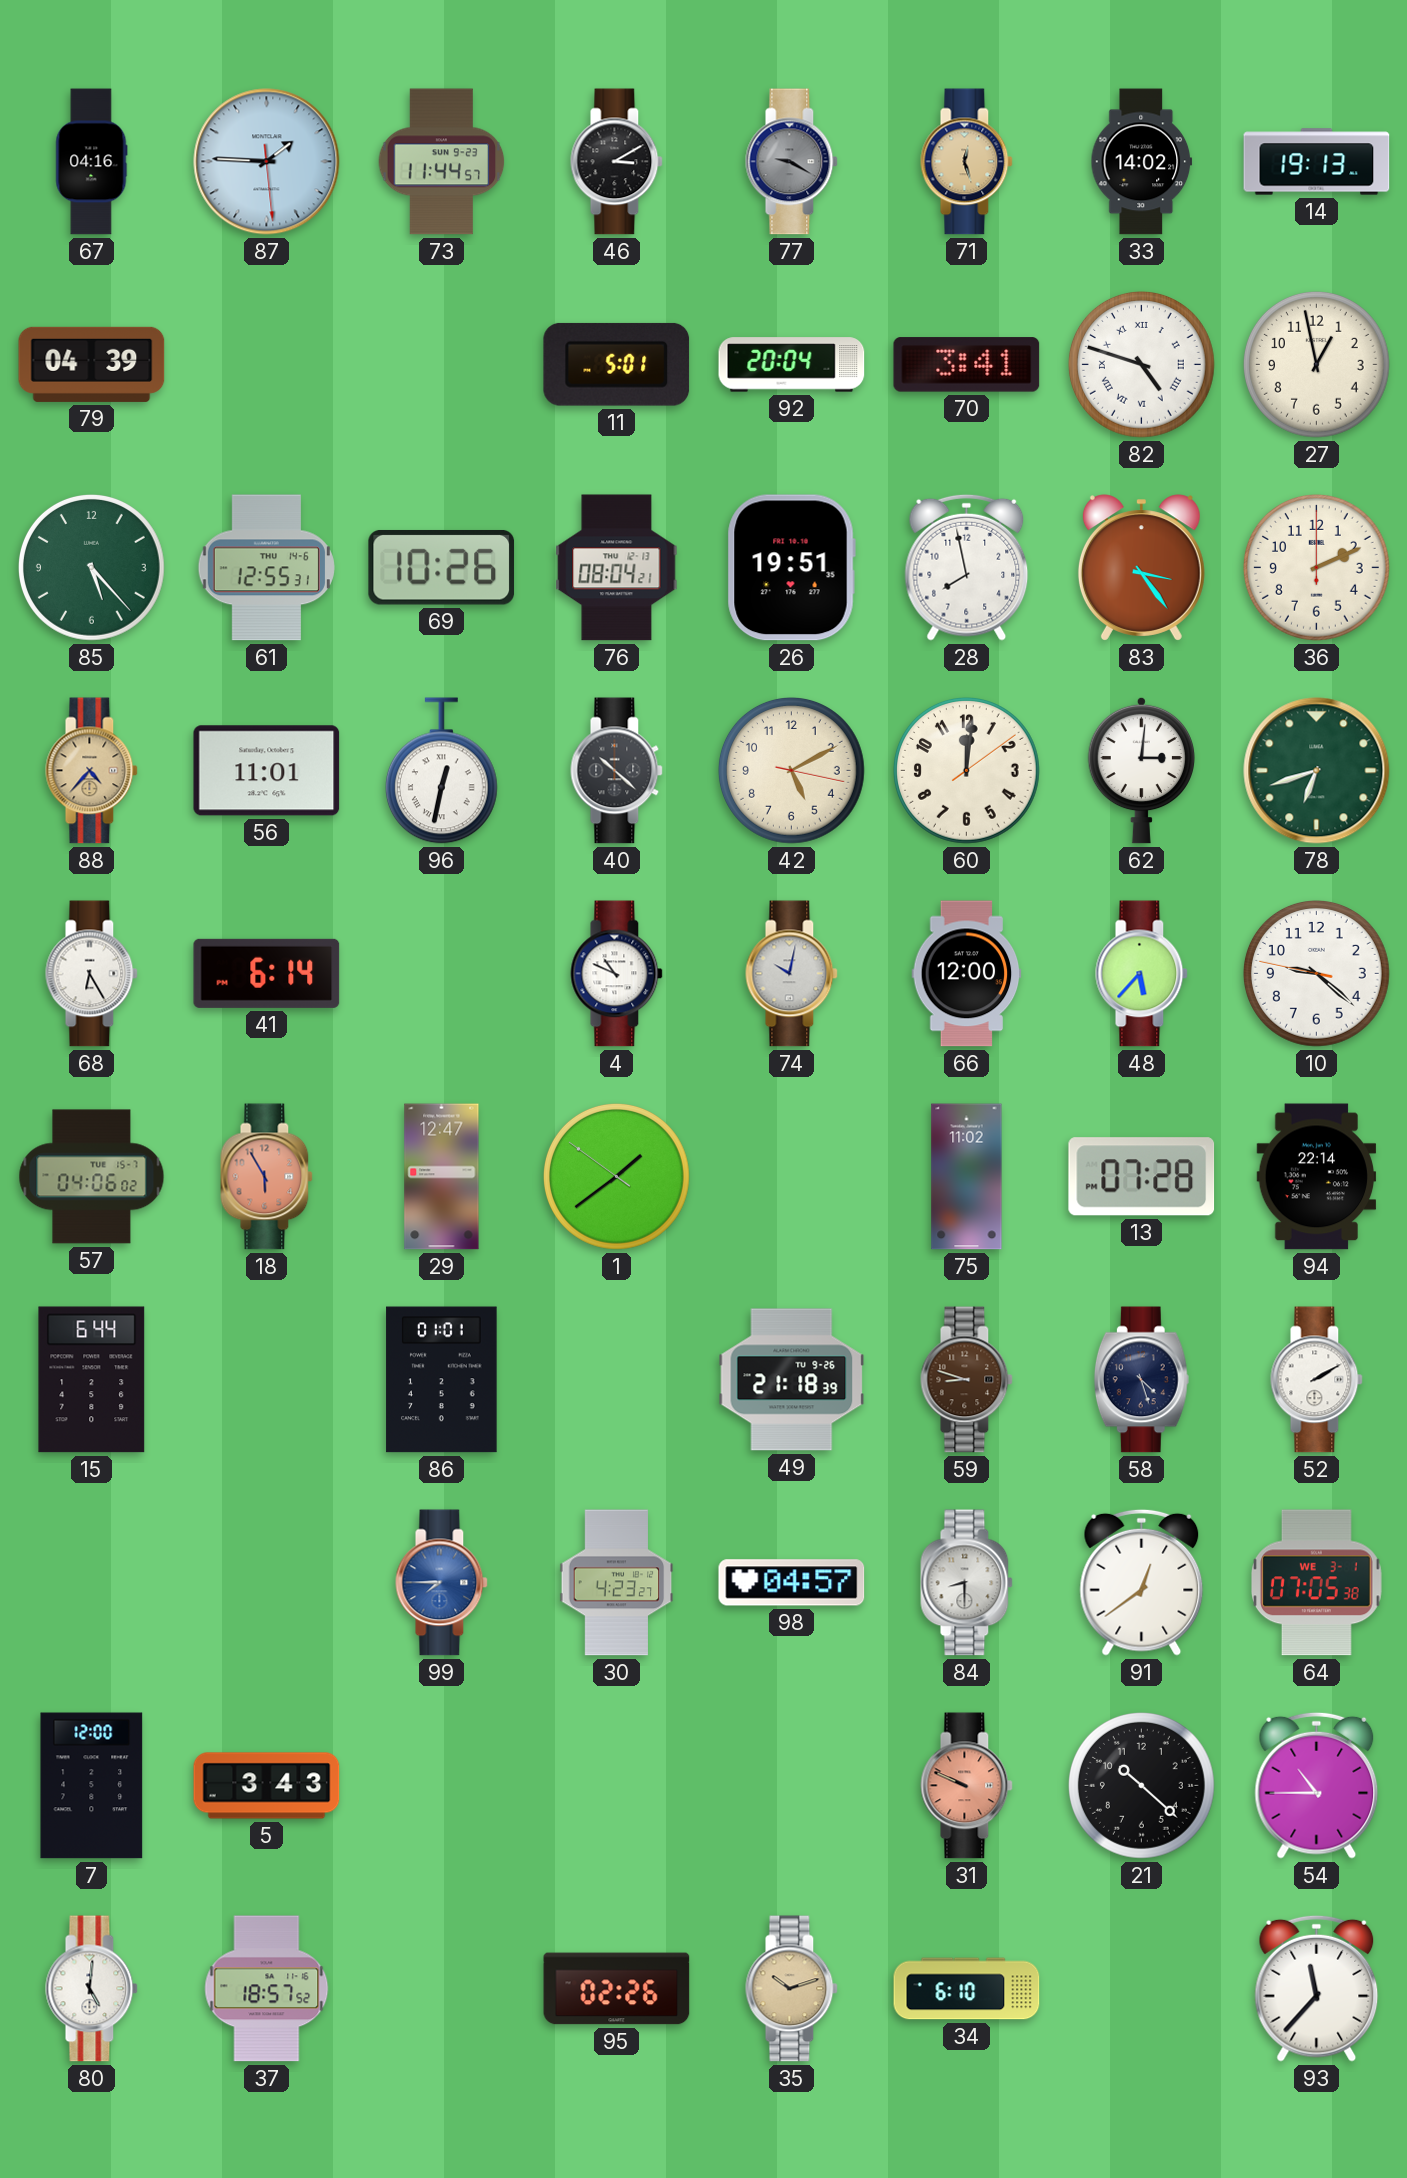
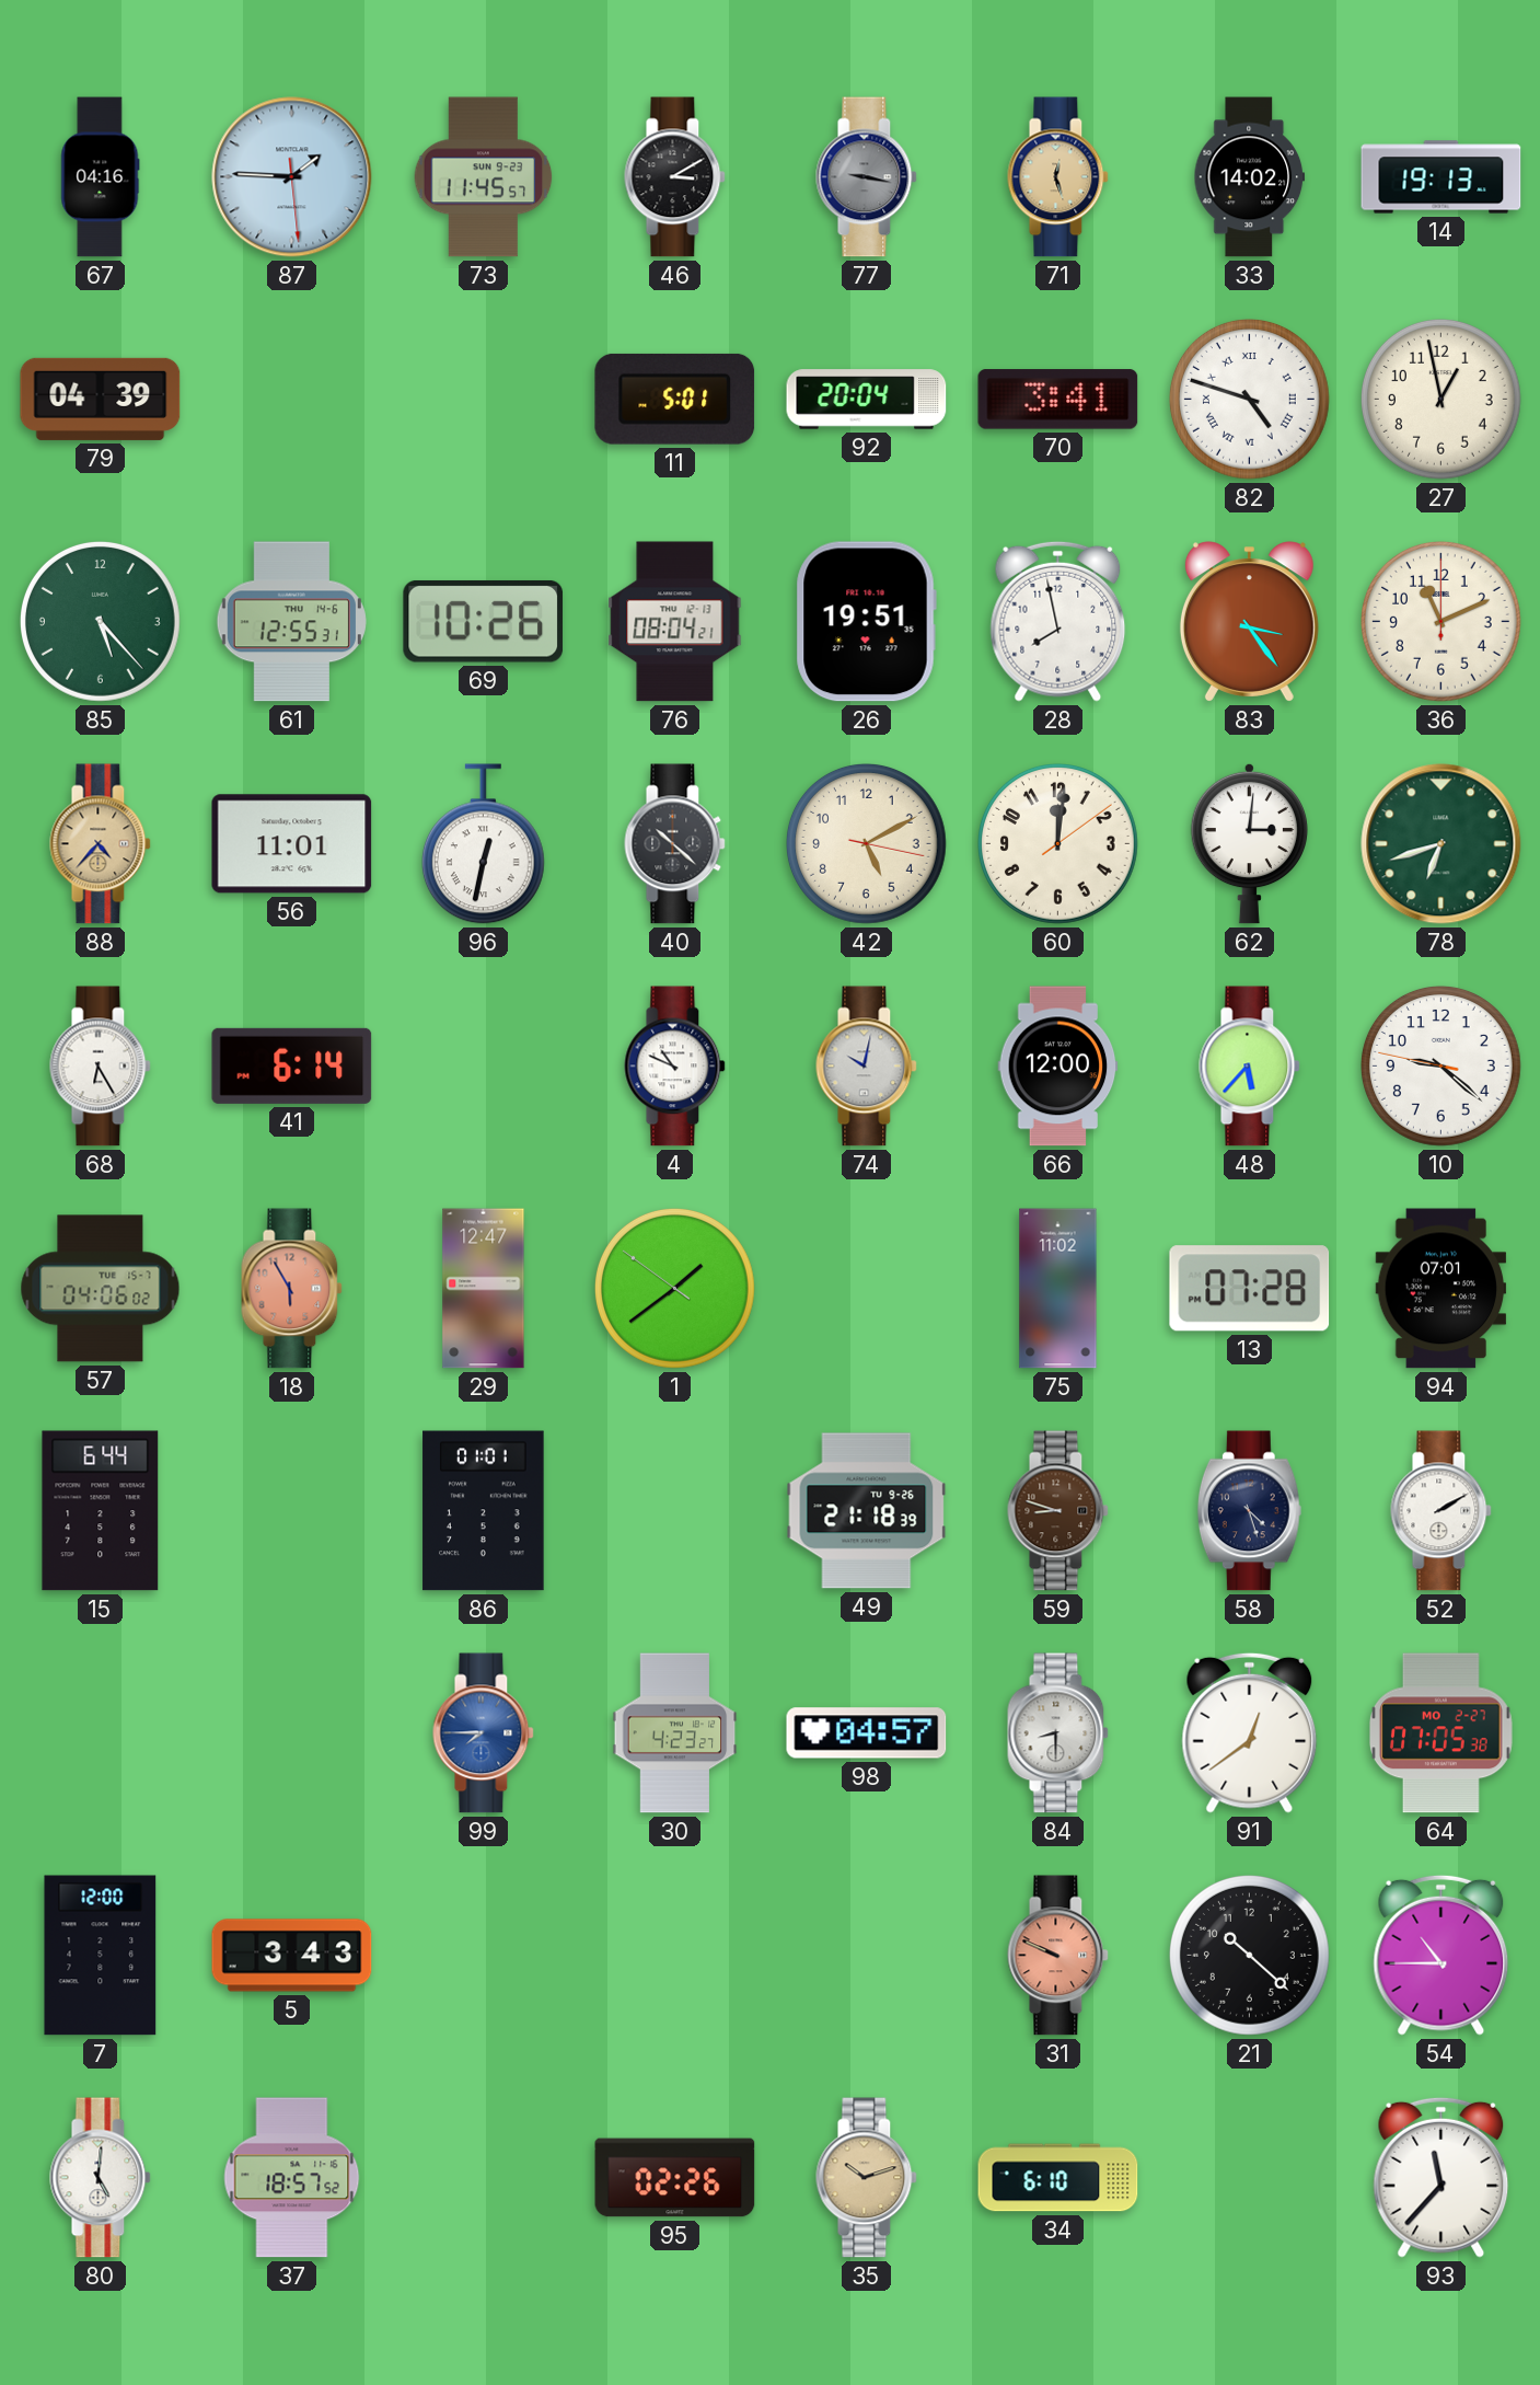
73: 11:44 -> 11:45
77: 9:20 -> 9:17
36: 2:11 -> 11:11
94: 22:14 -> 07:01
64 date: WE 3-1 -> MO 2-27
